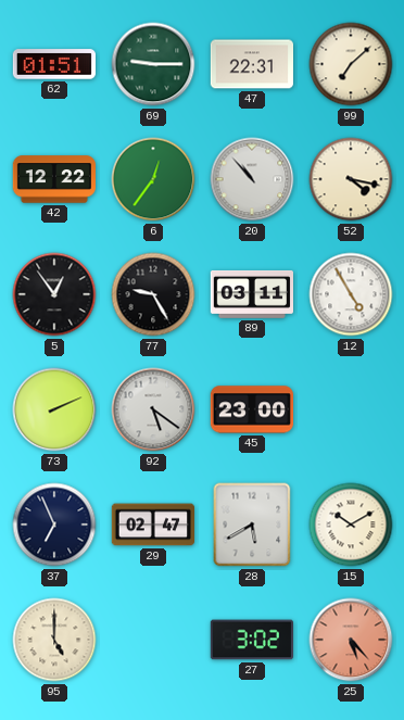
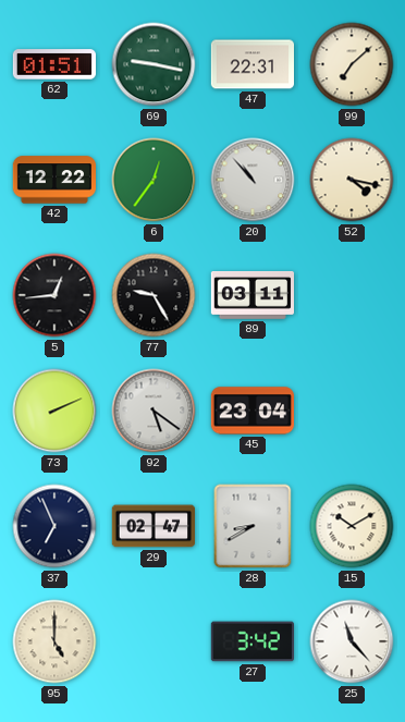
69: 9:15 -> 9:17
5: 12:54 -> 12:44
12: 4:55 -> none
45: 23:00 -> 23:04
28: 5:40 -> 8:40
27: 3:02 -> 3:42
25: 5:23 -> 11:23
25 dial: salmon -> white
